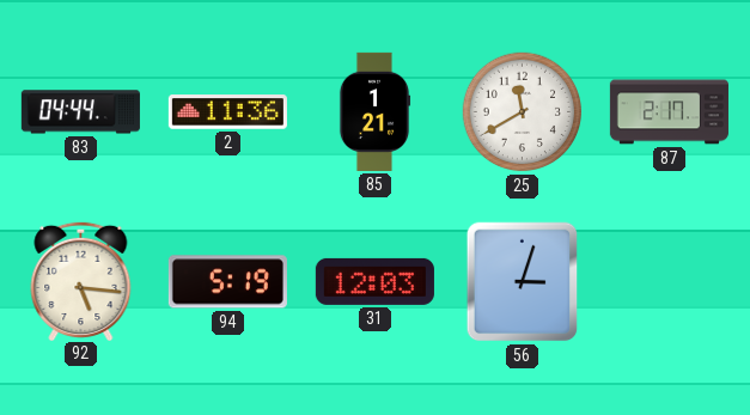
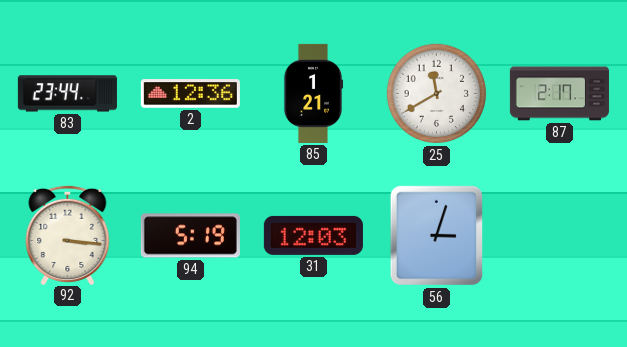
83: 04:44 -> 23:44
2: 11:36 -> 12:36
92: 5:16 -> 3:16
